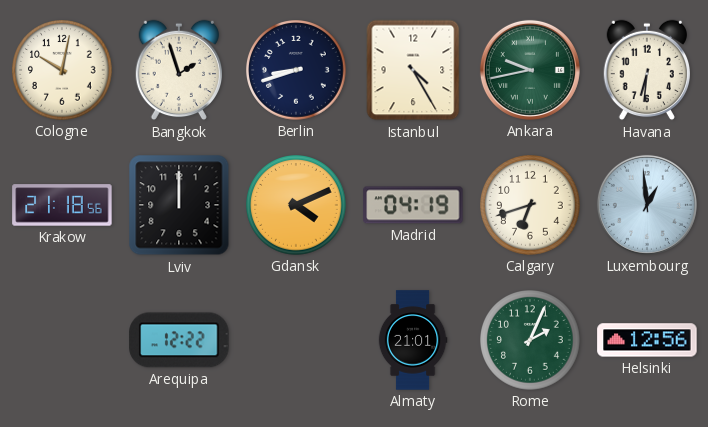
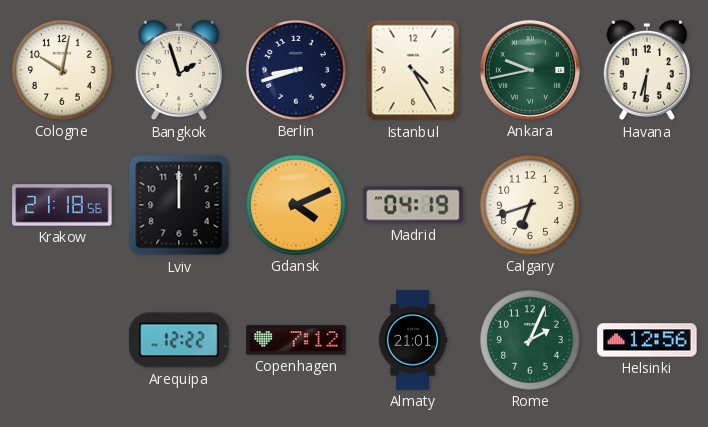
Luxembourg: 12:59 -> none
Copenhagen: none -> 7:12
